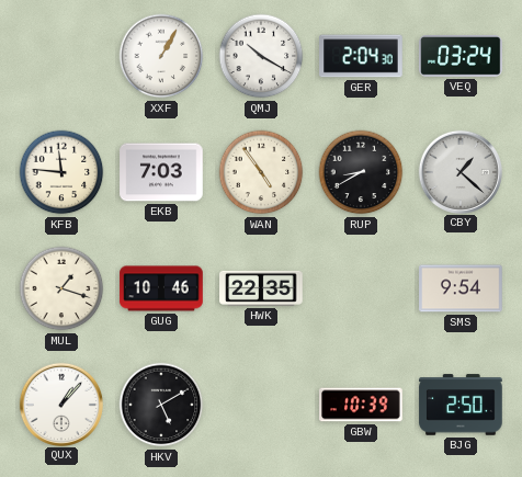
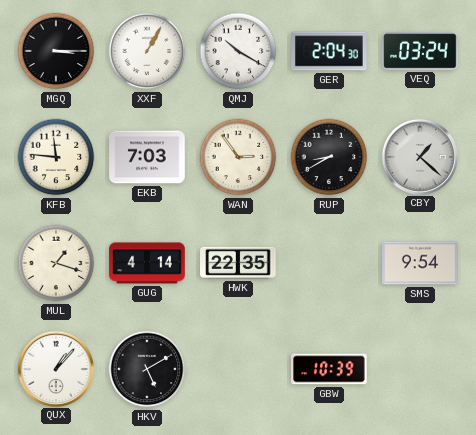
MGQ: none -> 3:15
WAN: 4:54 -> 2:54
GUG: 10:46 -> 4:14
BJG: 2:50 -> none
